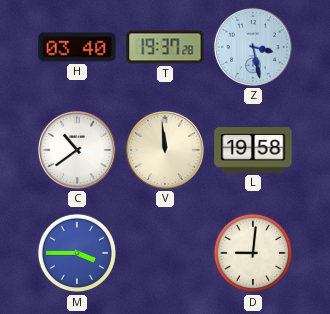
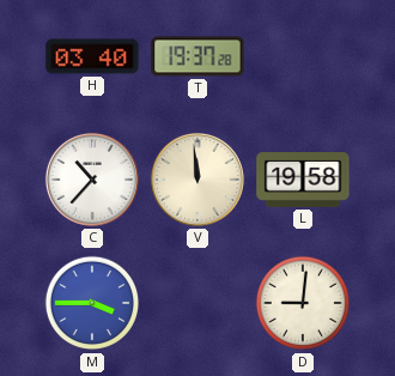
Z: 3:28 -> none
C: 10:39 -> 10:37
